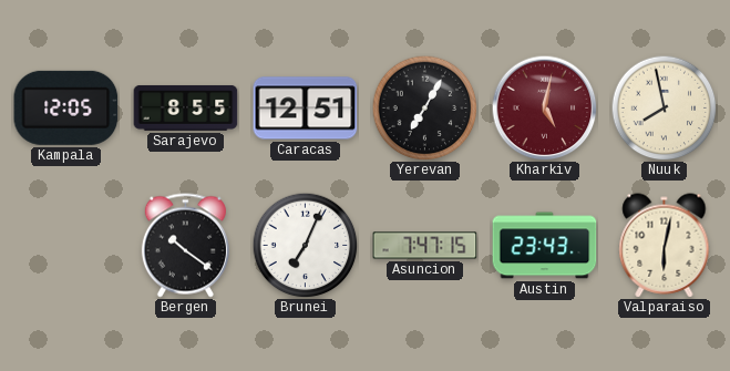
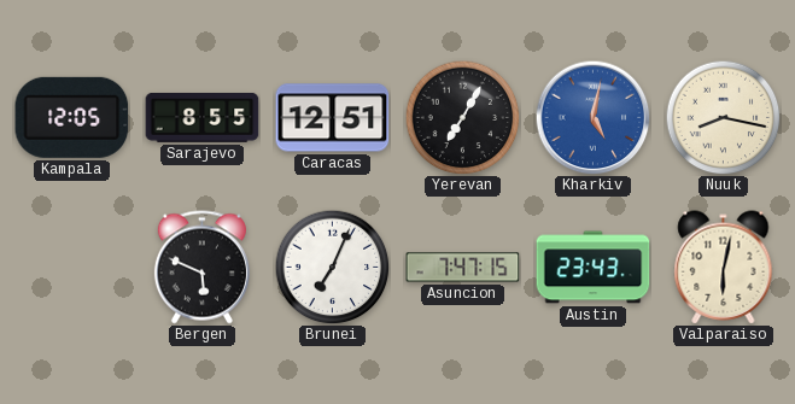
Kharkiv dial: burgundy -> blue
Nuuk: 7:58 -> 8:17
Bergen: 10:21 -> 5:49
